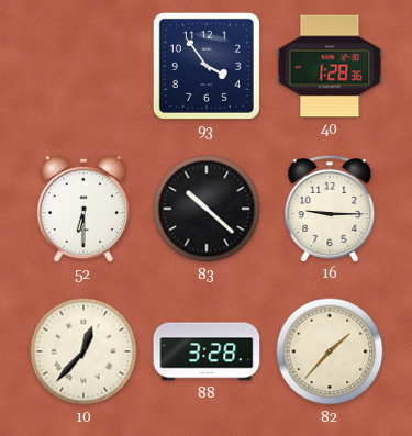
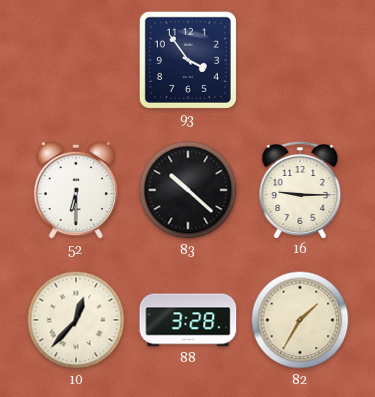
40: 1:28 -> none
82: 1:37 -> 1:35
